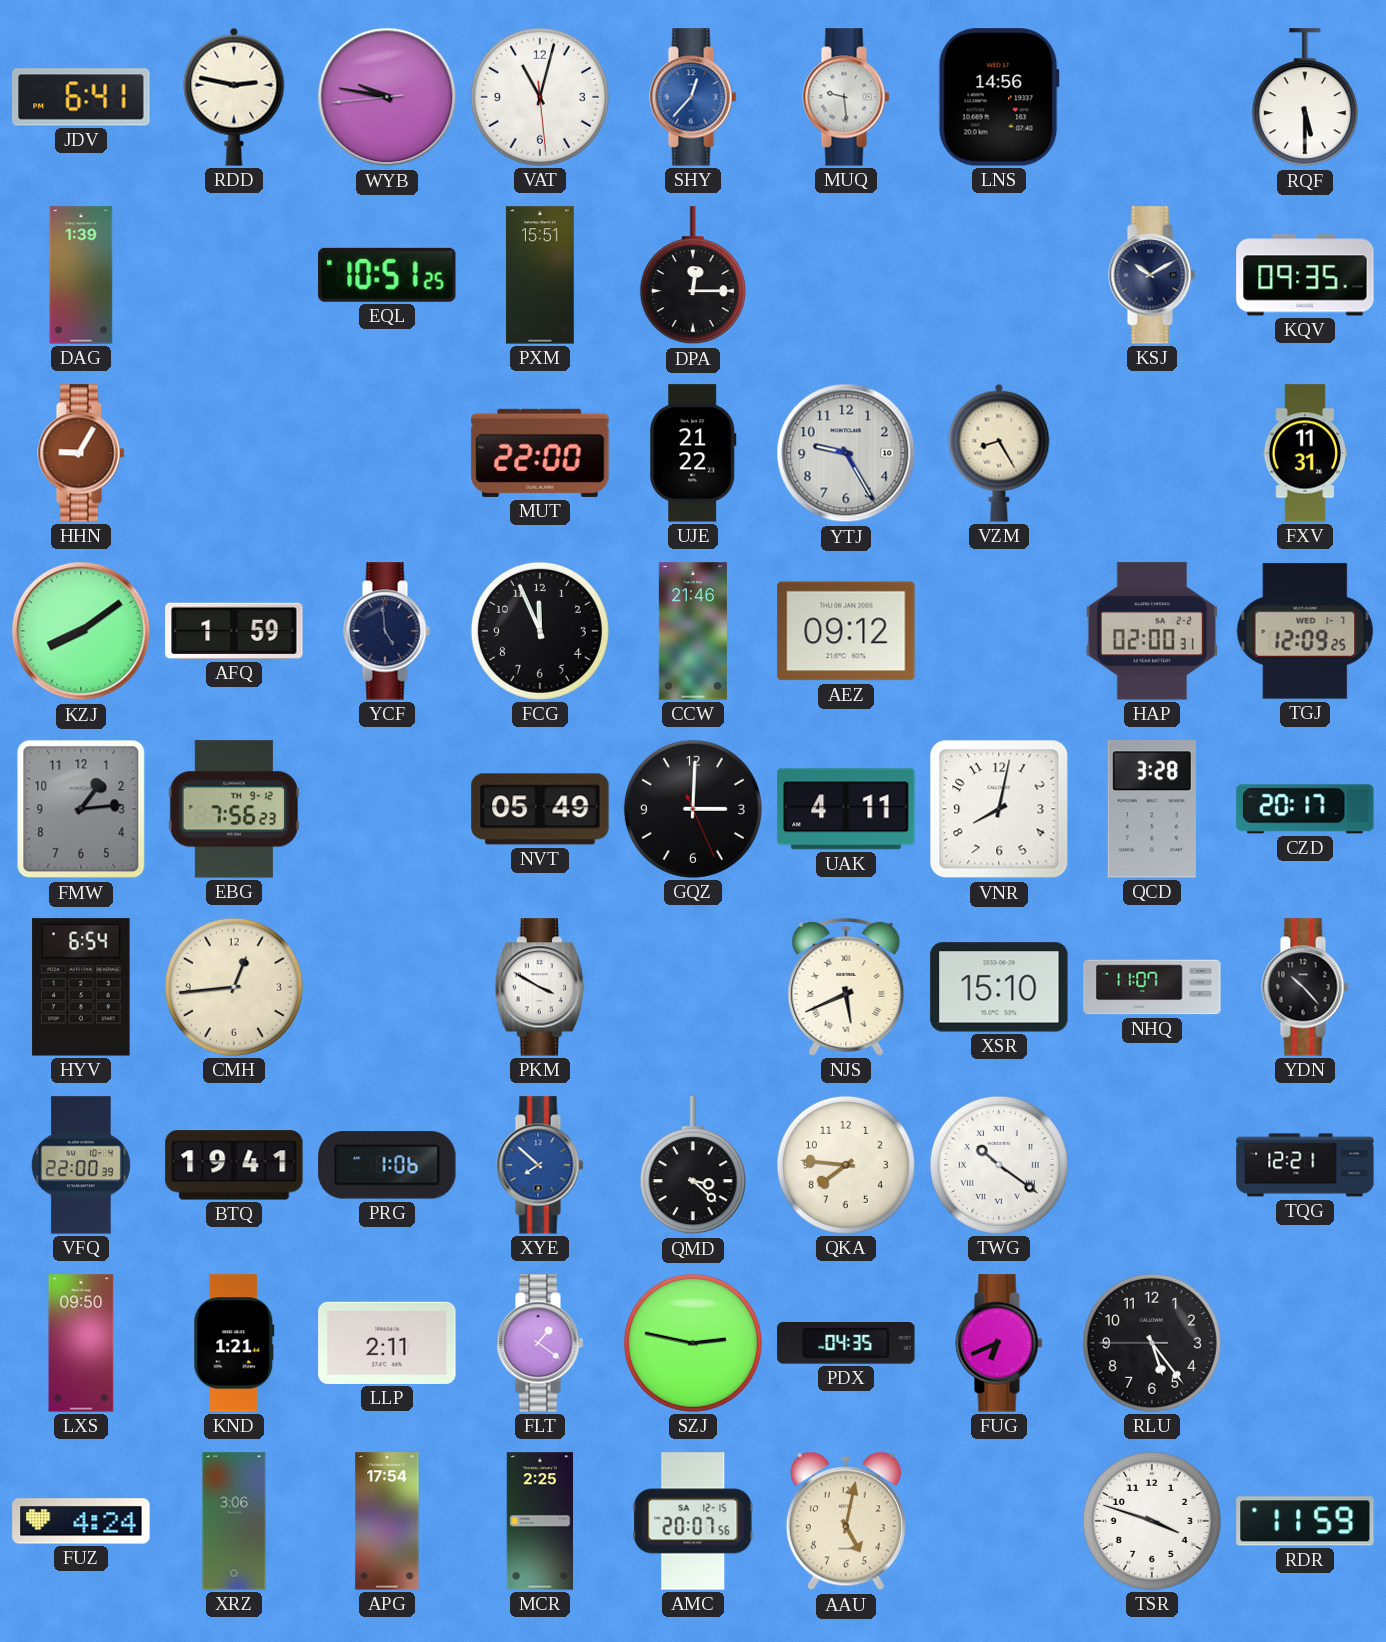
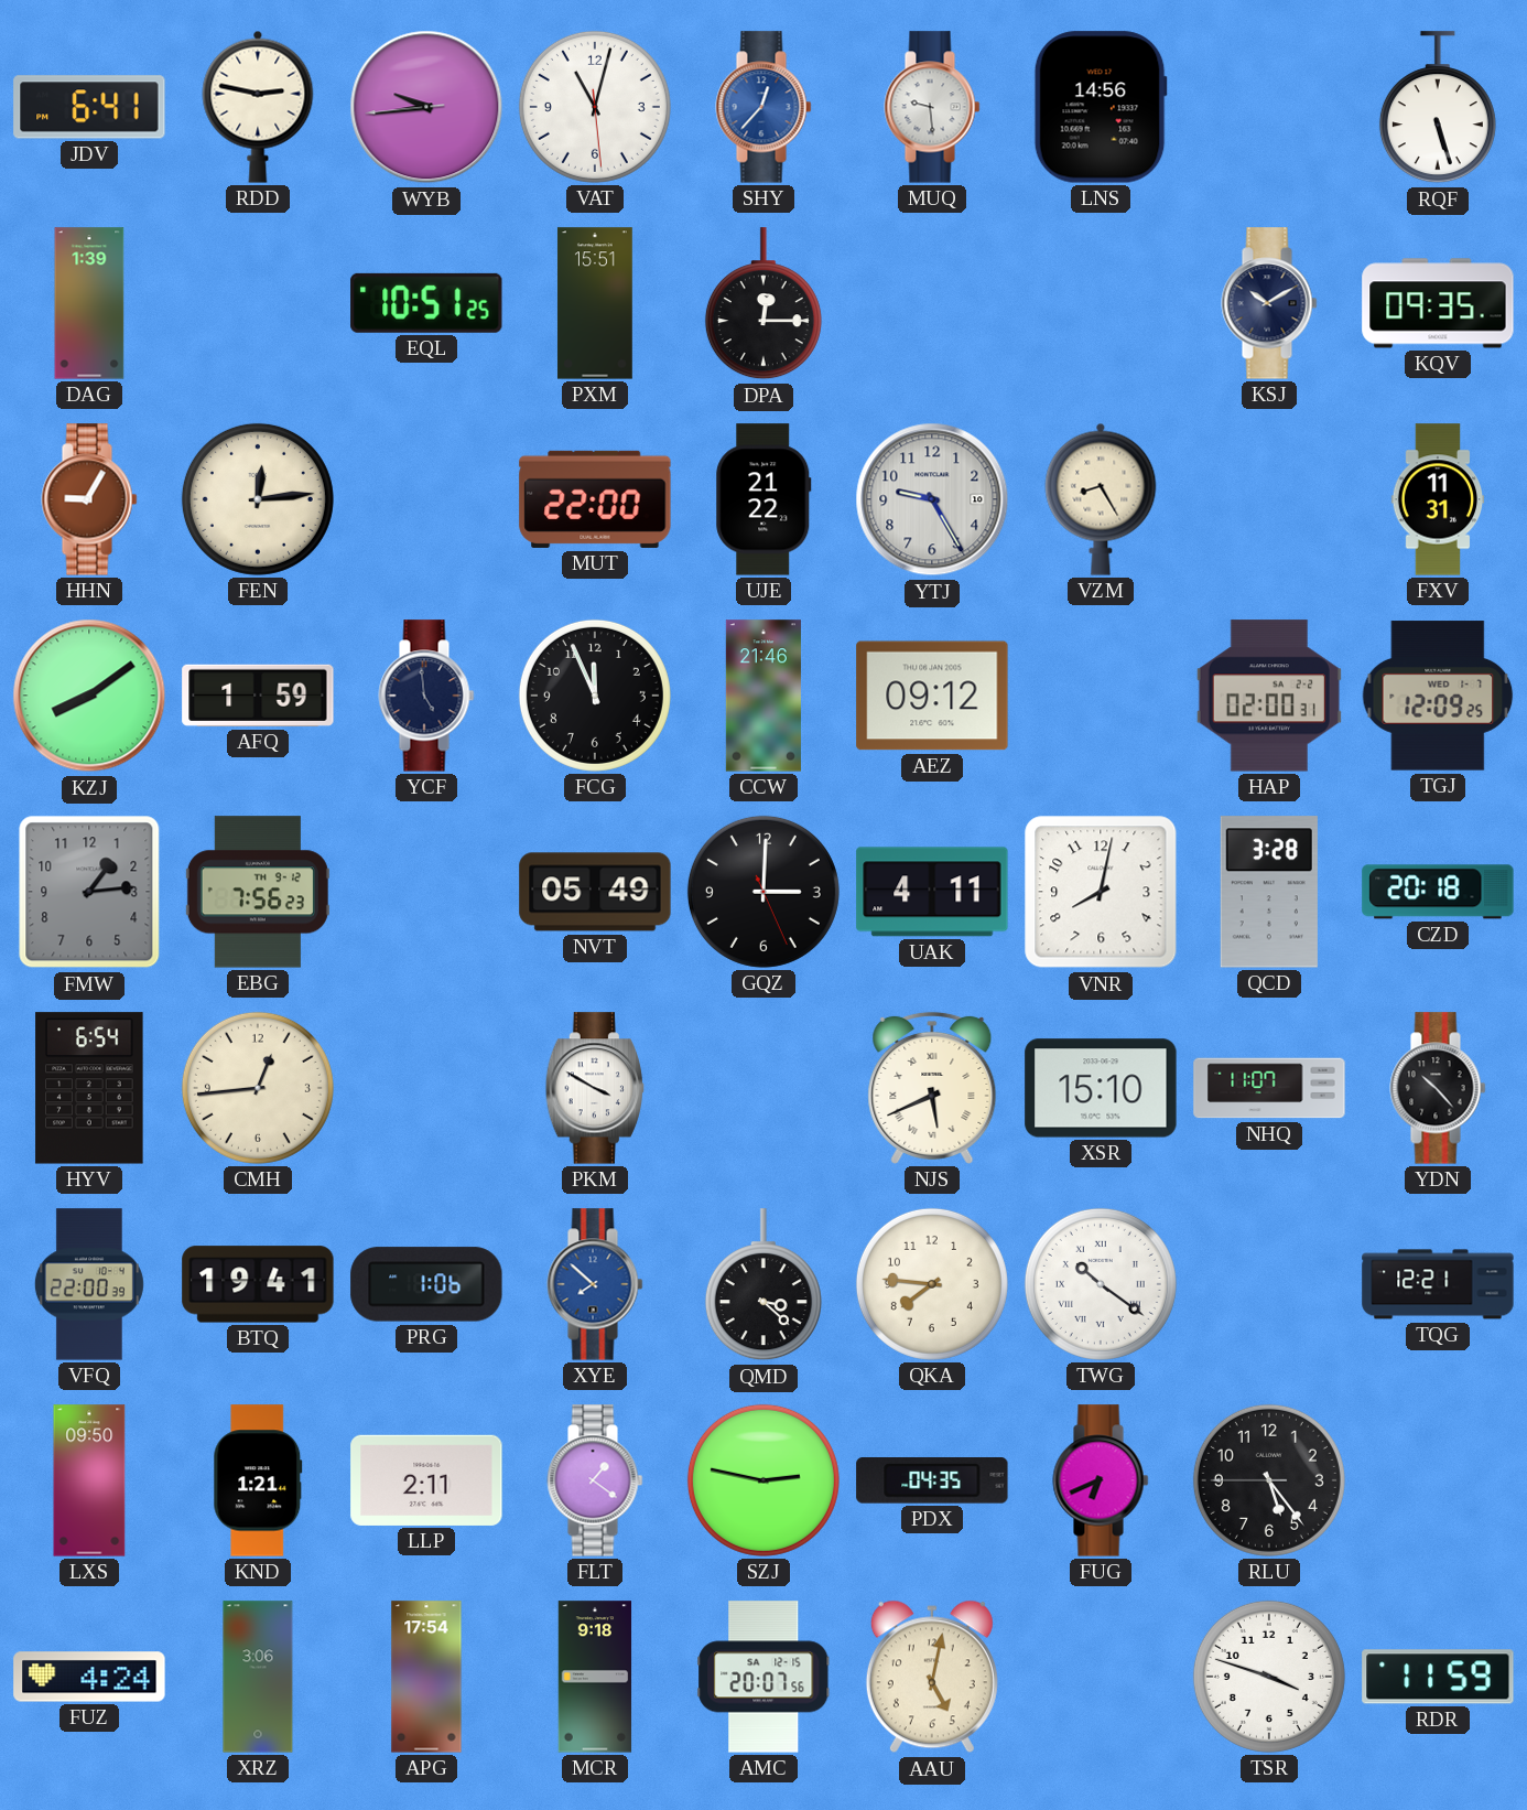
WYB: 9:46 -> 9:43
RQF: 5:30 -> 5:27
FEN: none -> 12:14
CZD: 20:17 -> 20:18
MCR: 2:25 -> 9:18
